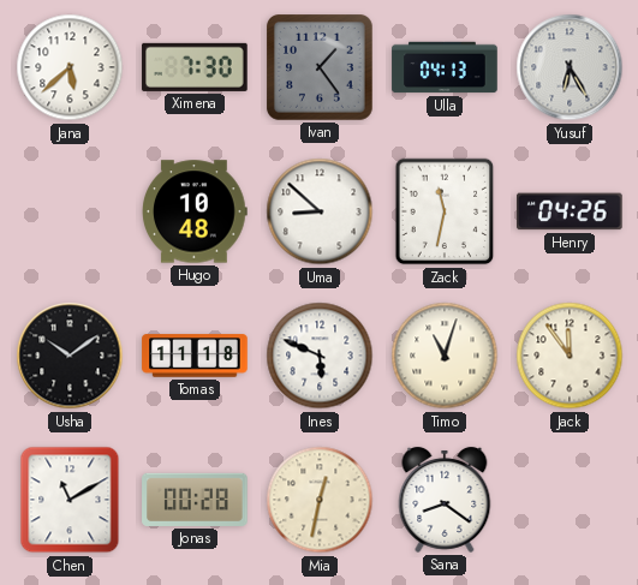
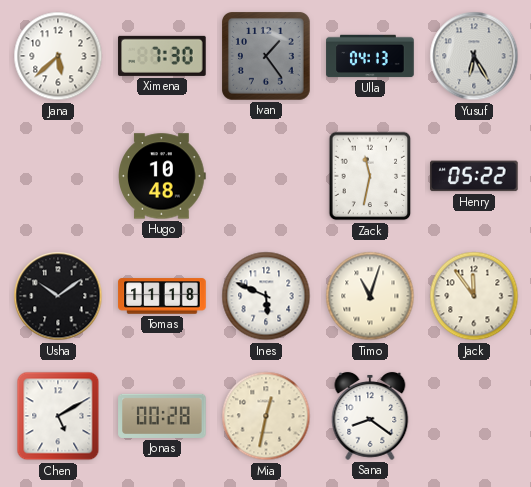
Uma: 8:52 -> none
Henry: 04:26 -> 05:22
Chen: 11:10 -> 5:10
